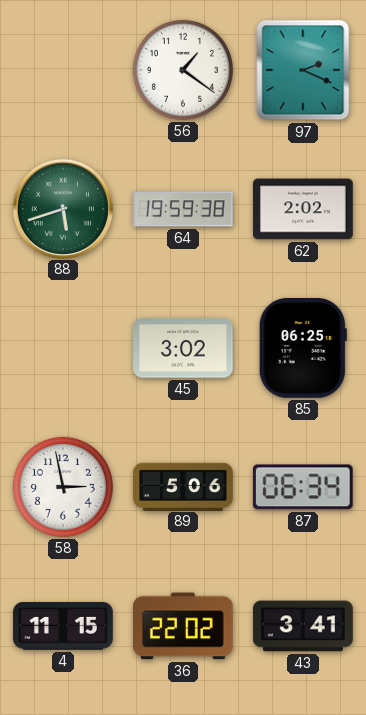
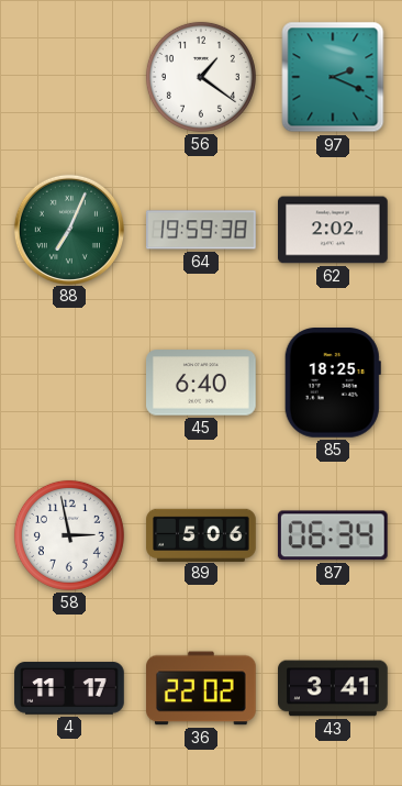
88: 5:42 -> 7:04
45: 3:02 -> 6:40
85: 06:25 -> 18:25
4: 11:15 -> 11:17
